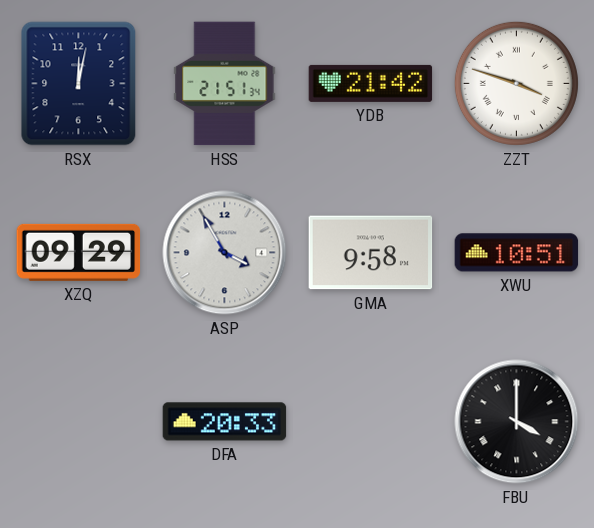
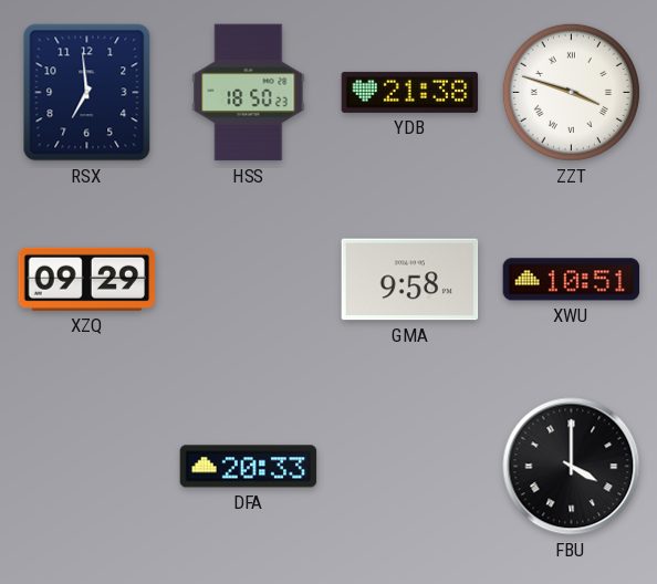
RSX: 12:02 -> 6:59
HSS: 21:51 -> 18:50
YDB: 21:42 -> 21:38
ASP: 3:55 -> none
